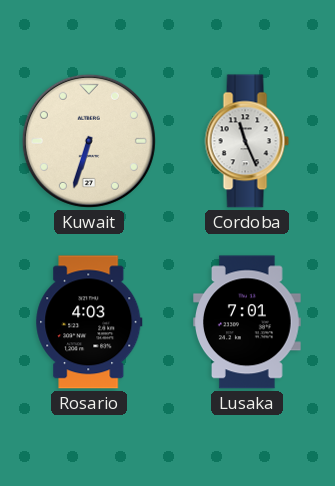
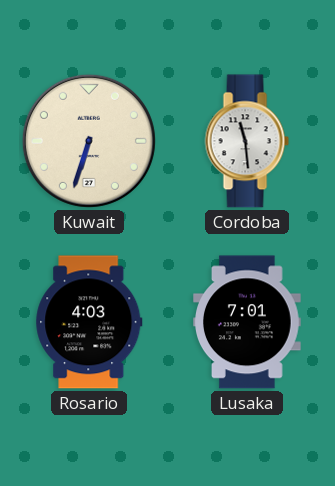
Cordoba: 11:26 -> 11:29
